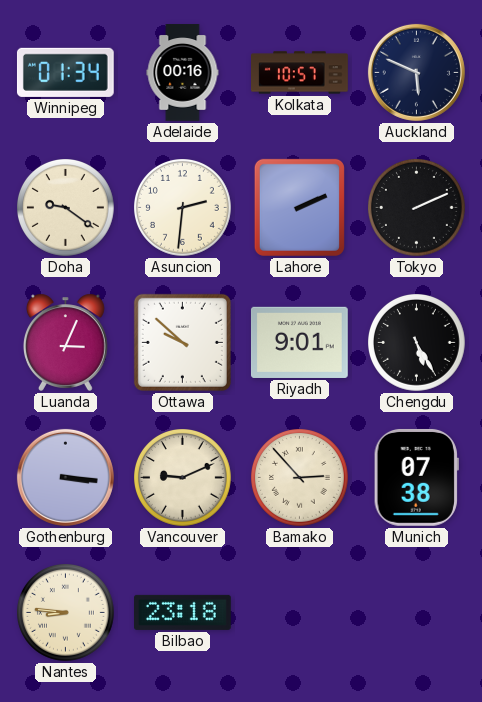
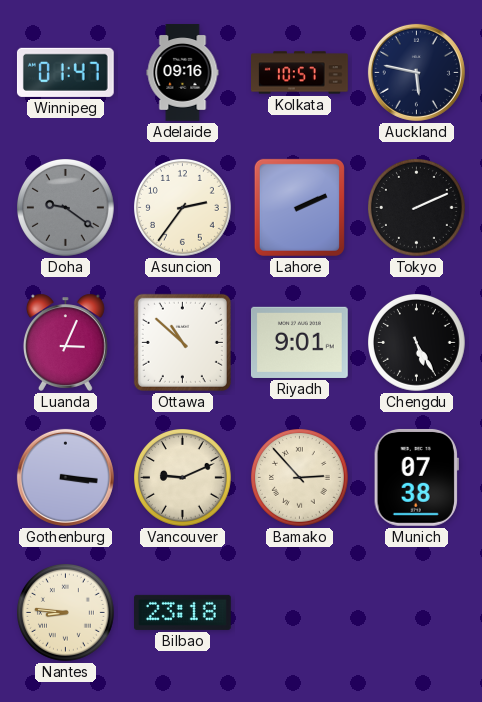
Winnipeg: 01:34 -> 01:47
Adelaide: 00:16 -> 09:16
Auckland: 5:49 -> 5:47
Doha dial: cream -> grey
Asuncion: 2:31 -> 2:36
Ottawa: 9:52 -> 10:52
